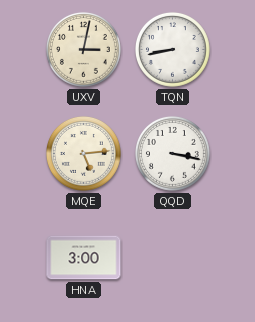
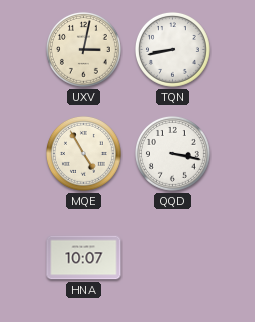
MQE: 5:14 -> 4:55
HNA: 3:00 -> 10:07
